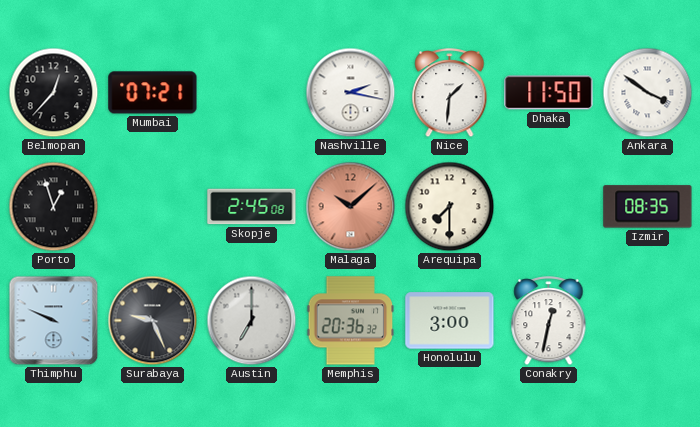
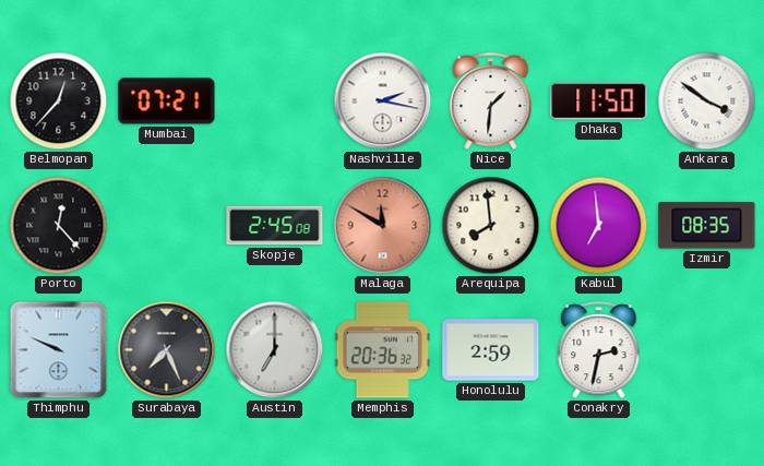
Porto: 12:57 -> 12:23
Malaga: 10:08 -> 11:50
Arequipa: 7:30 -> 7:59
Kabul: none -> 6:59
Surabaya: 9:26 -> 7:26
Honolulu: 3:00 -> 2:59
Conakry: 12:32 -> 2:32
